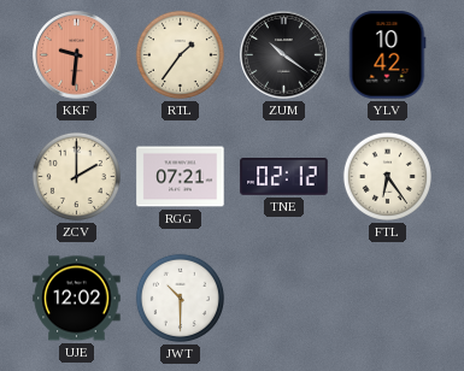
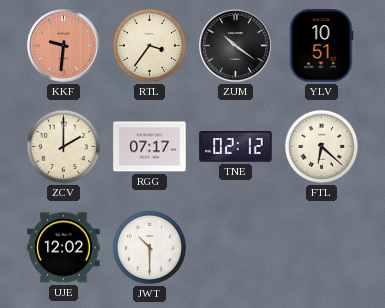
RTL: 1:36 -> 3:36
YLV: 10:42 -> 10:51
RGG: 07:21 -> 07:17
FTL: 6:24 -> 6:22
